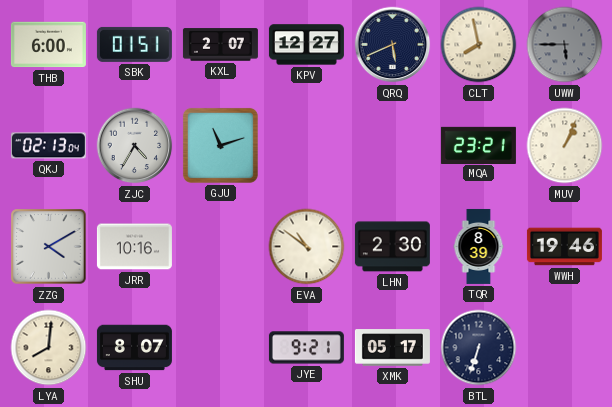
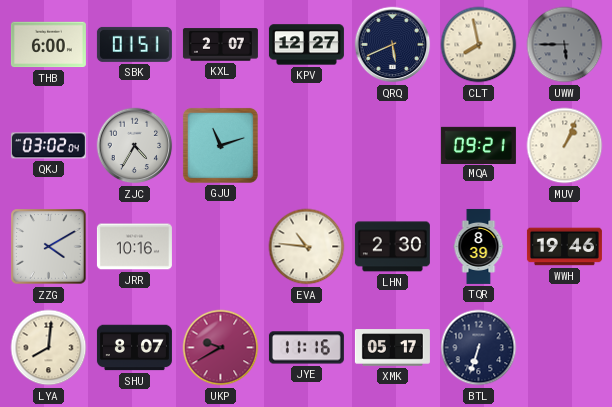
QKJ: 02:13 -> 03:02
MQA: 23:21 -> 09:21
EVA: 10:51 -> 10:46
UKP: none -> 9:40
JYE: 9:21 -> 11:16
